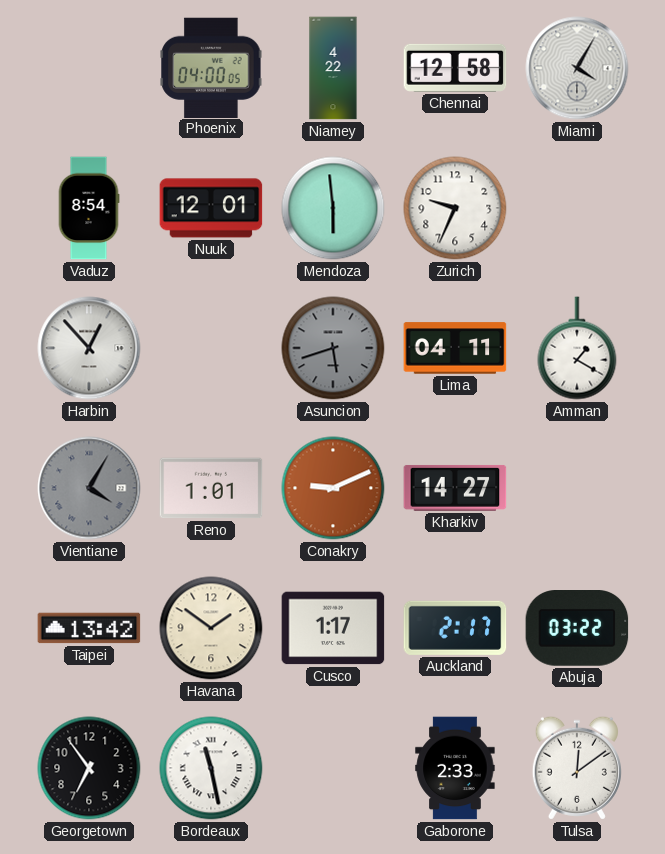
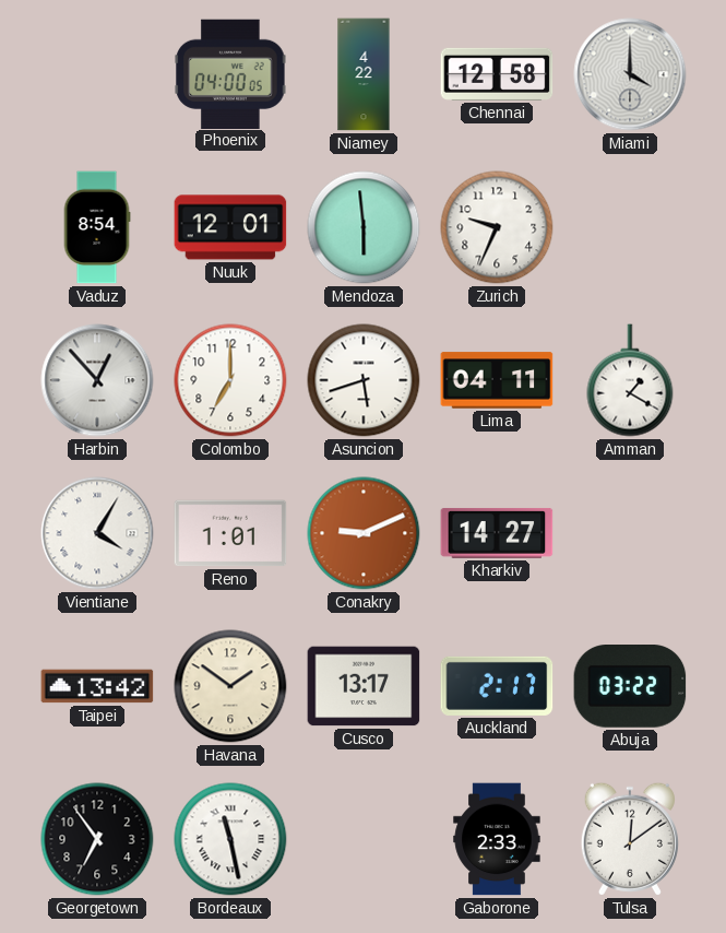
Miami: 4:05 -> 4:00
Colombo: none -> 7:00
Asuncion dial: grey -> white
Vientiane dial: grey -> white
Cusco: 1:17 -> 13:17
